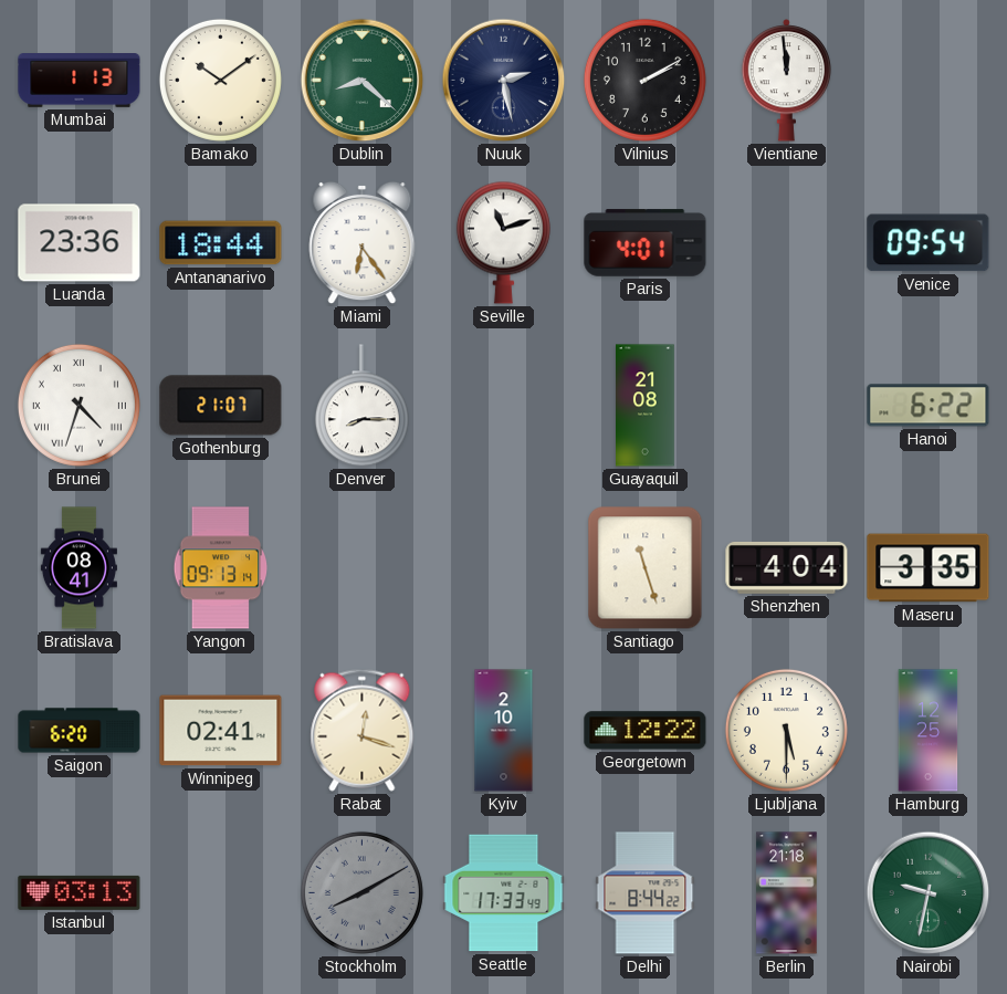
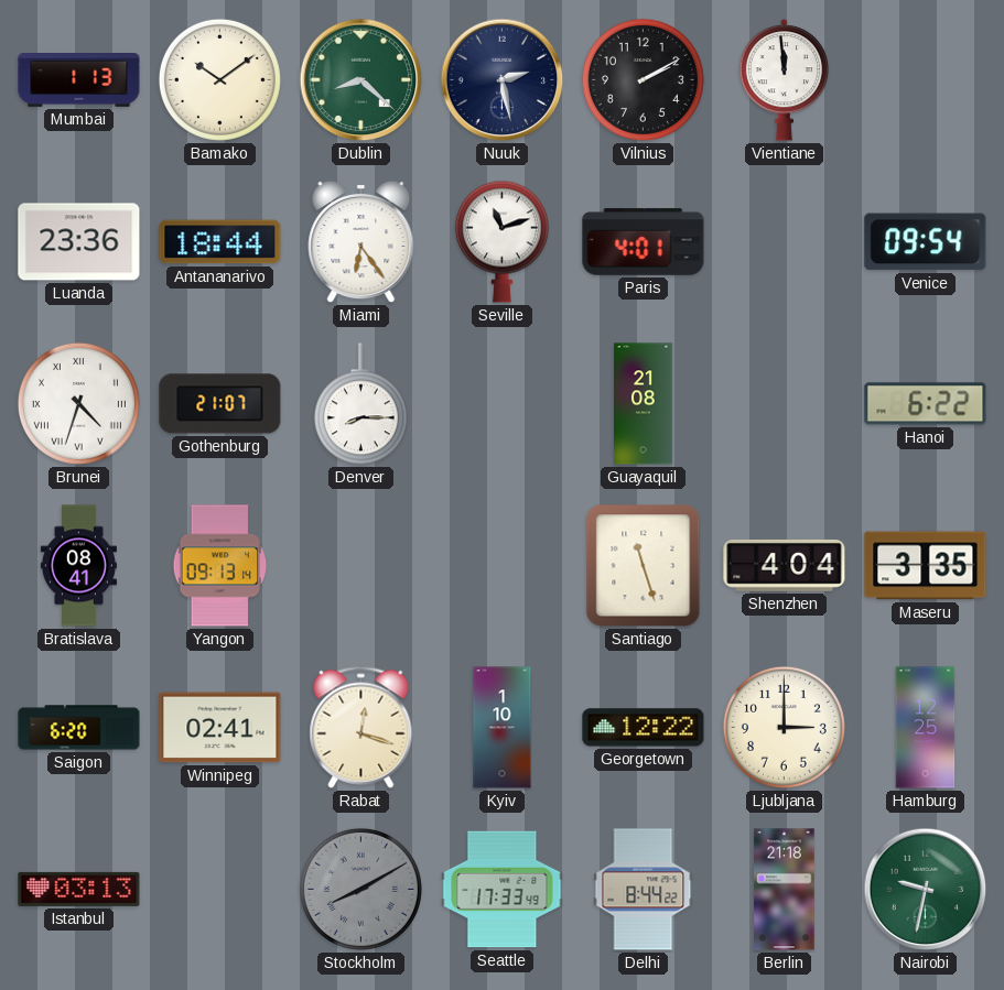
Kyiv: 2:10 -> 1:10
Ljubljana: 5:30 -> 3:00
